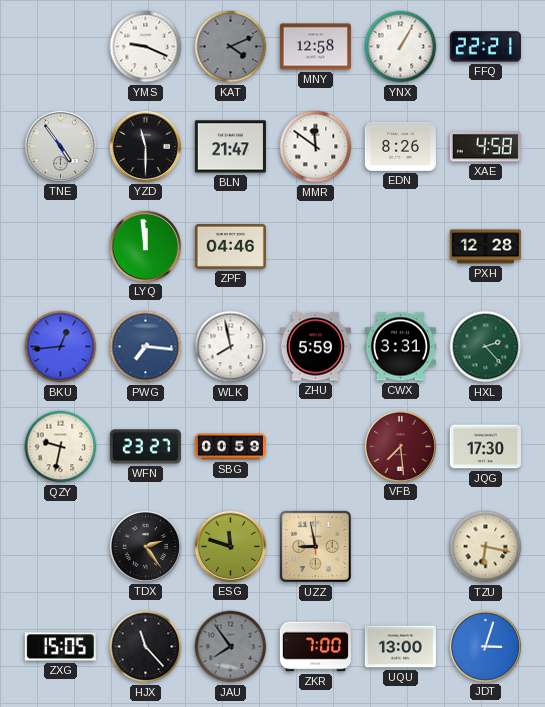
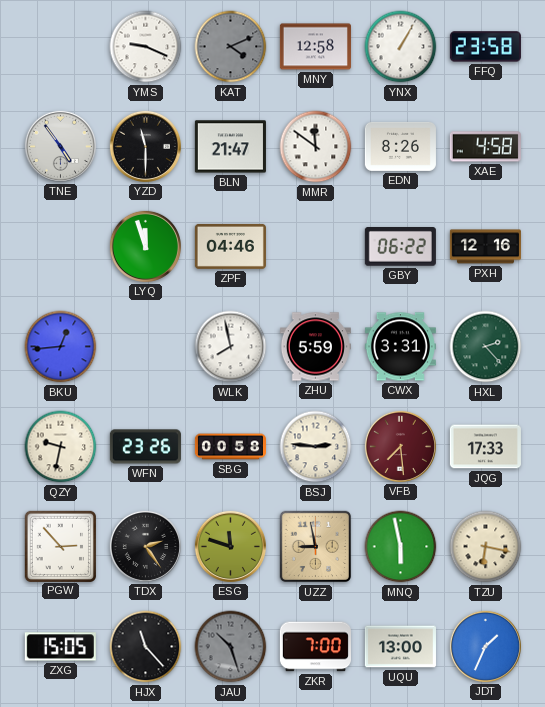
FFQ: 22:21 -> 23:58
LYQ: 11:59 -> 11:57
GBY: none -> 06:22
PXH: 12:28 -> 12:16
PWG: 7:16 -> none
WFN: 23:27 -> 23:26
SBG: 00:59 -> 00:58
BSJ: none -> 2:46
JQG: 17:30 -> 17:33
PGW: none -> 2:53
MNQ: none -> 5:58
JAU: 7:54 -> 10:27
JDT: 3:03 -> 1:34
